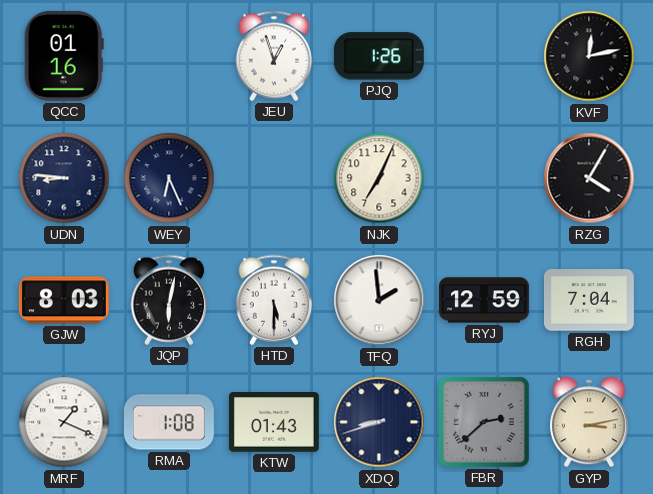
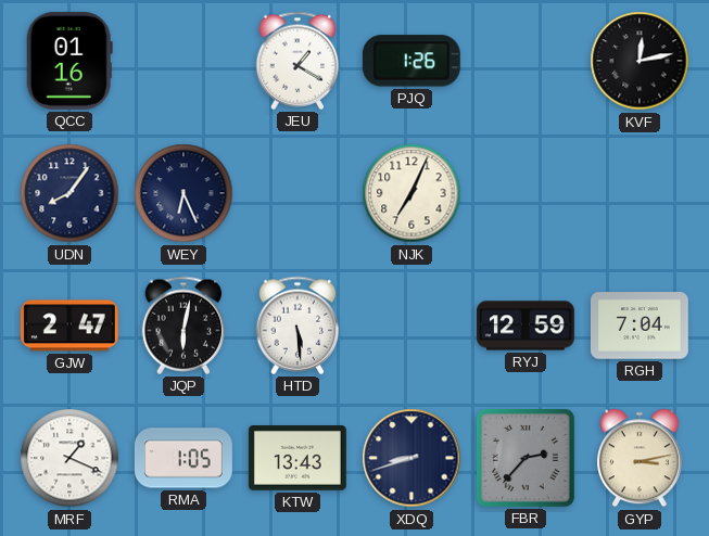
JEU: 12:57 -> 1:20
UDN: 8:46 -> 8:06
RZG: 4:05 -> none
GJW: 8:03 -> 2:47
HTD: 5:30 -> 5:29
TFQ: 1:59 -> none
RMA: 1:08 -> 1:05
KTW: 01:43 -> 13:43
FBR: 2:38 -> 2:37
